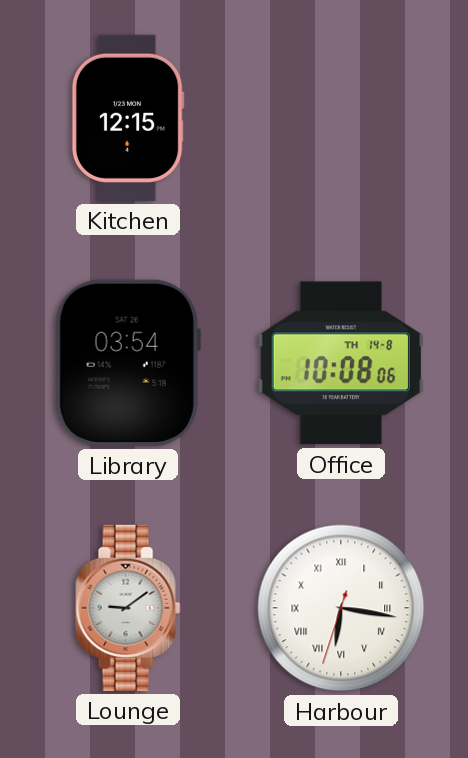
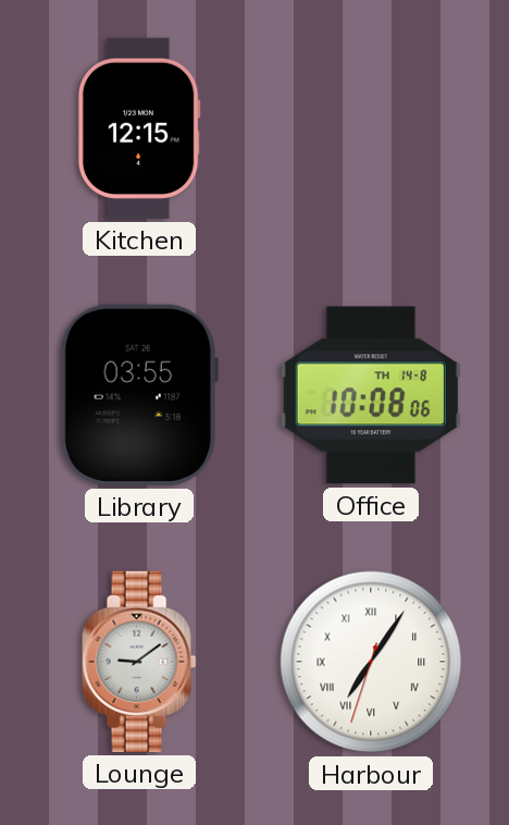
Library: 03:54 -> 03:55
Harbour: 6:16 -> 7:05
